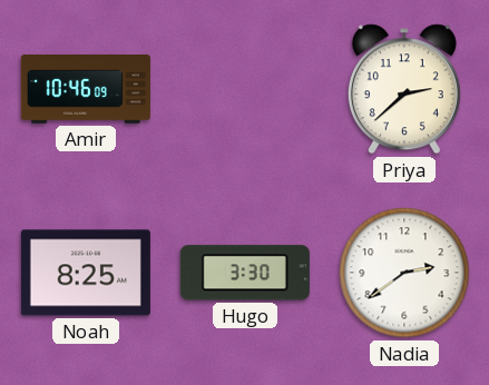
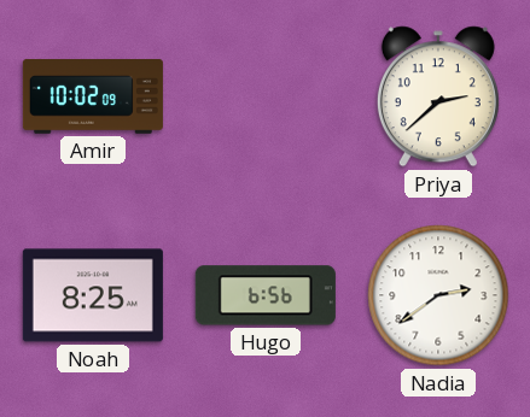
Amir: 10:46 -> 10:02
Hugo: 3:30 -> 6:56
